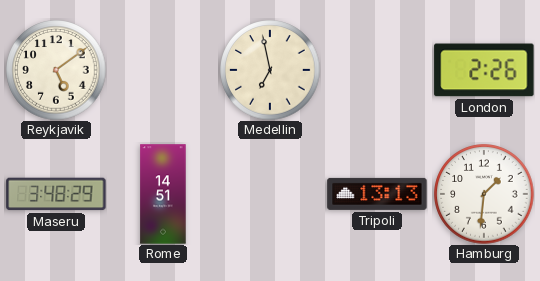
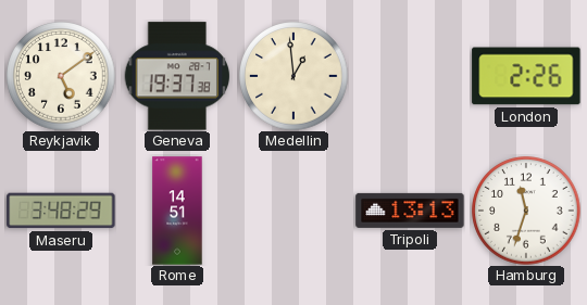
Geneva: none -> 19:37
Medellin: 6:58 -> 12:59
Hamburg: 1:31 -> 11:33
